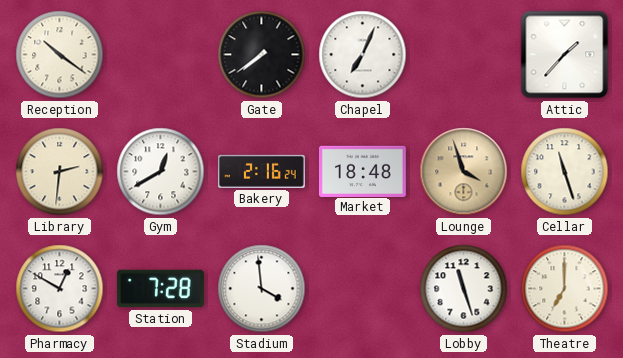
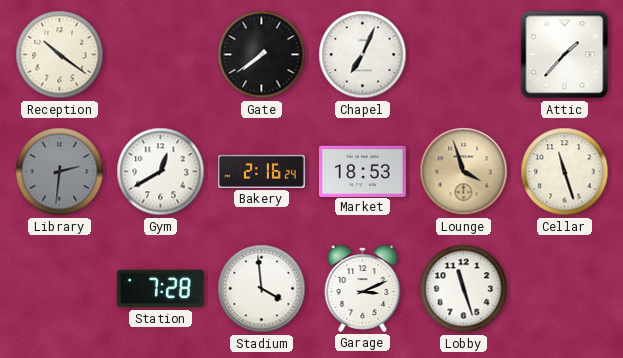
Library dial: cream -> grey
Market: 18:48 -> 18:53
Pharmacy: 12:50 -> none
Garage: none -> 3:11
Theatre: 7:00 -> none
